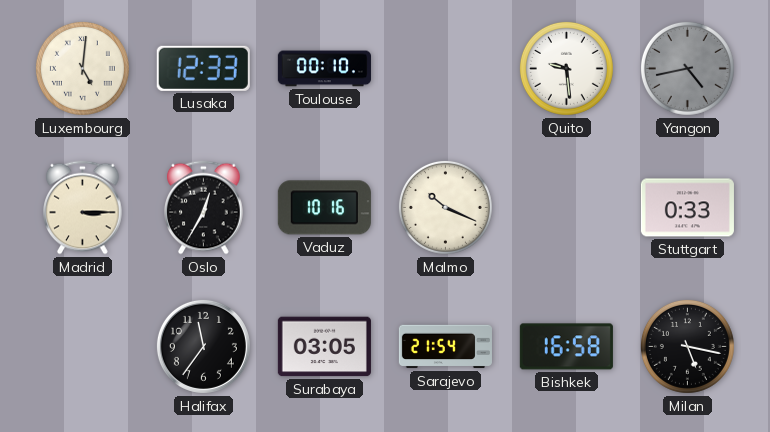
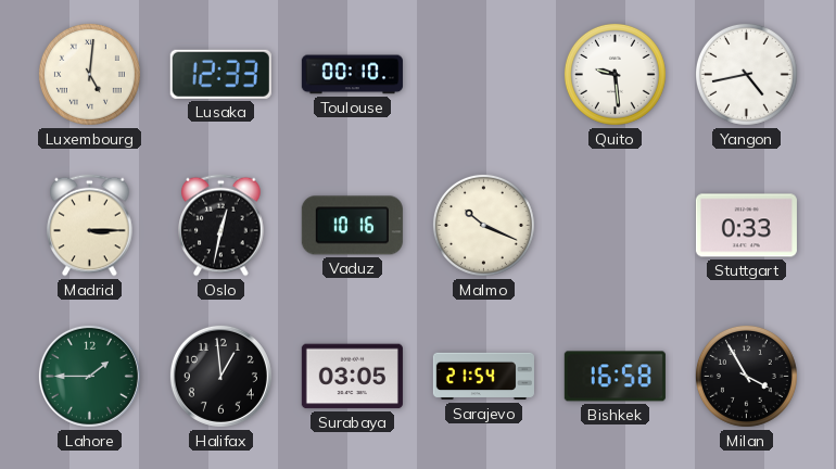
Yangon dial: grey -> white
Oslo: 12:35 -> 12:32
Lahore: none -> 1:45
Halifax: 11:36 -> 12:59
Milan: 5:17 -> 3:55
